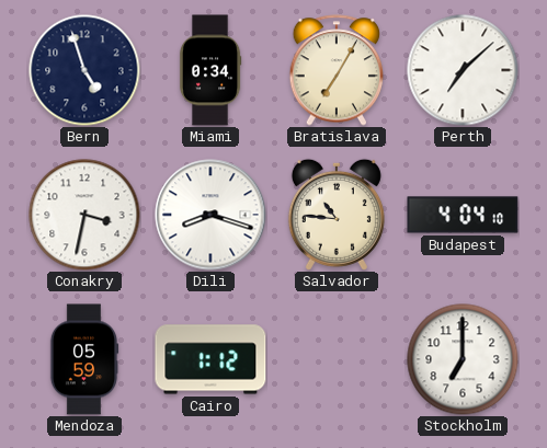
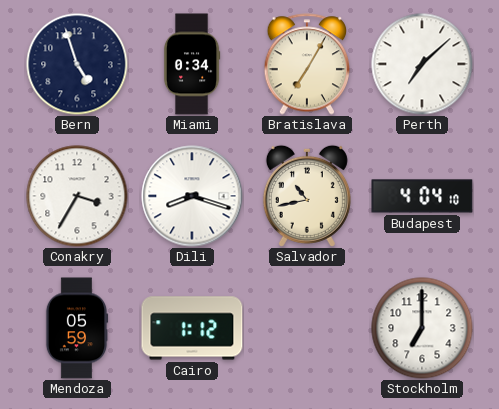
Conakry: 3:32 -> 3:35
Salvador: 10:46 -> 10:43
